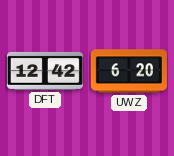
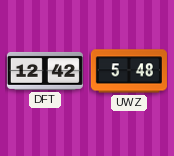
UWZ: 6:20 -> 5:48
